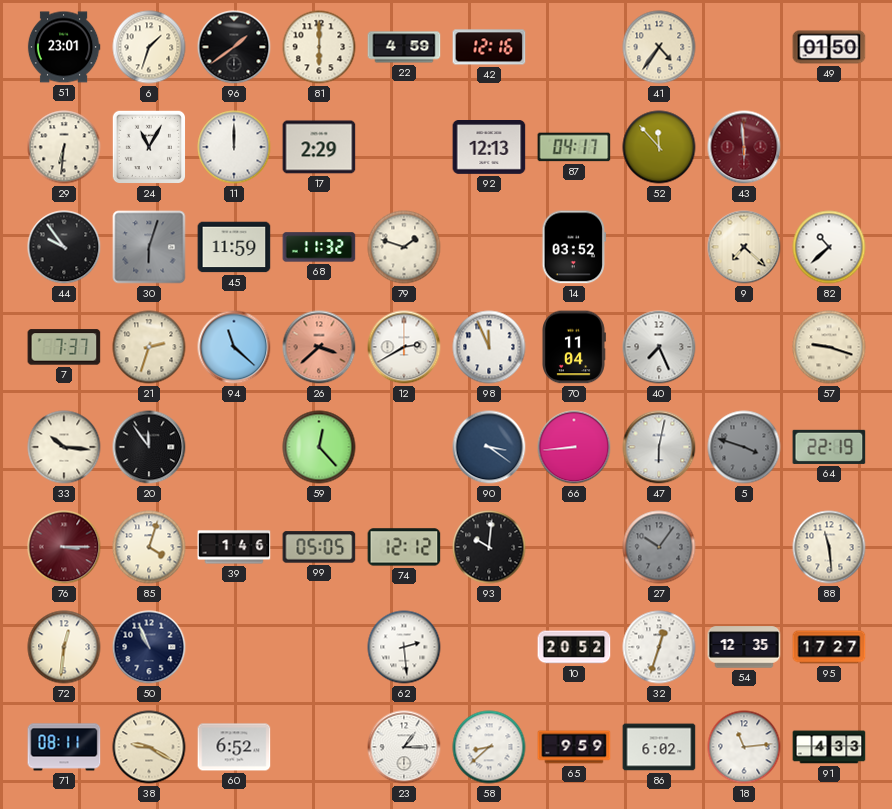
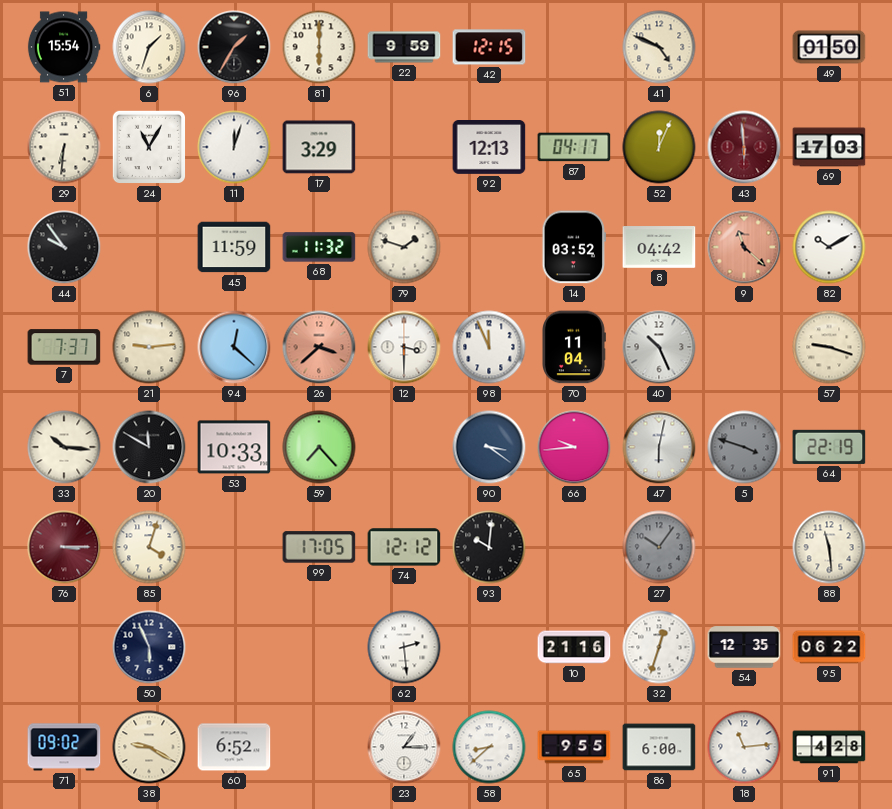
51: 23:01 -> 15:54
96: 1:39 -> 1:35
22: 4:59 -> 9:59
42: 12:16 -> 12:15
41: 4:36 -> 4:49
11: 12:00 -> 12:03
17: 2:29 -> 3:29
52: 11:53 -> 12:04
69: none -> 17:03
30: 6:03 -> none
8: none -> 04:42
9: 7:22 -> 11:22
9 dial: cream -> salmon
82: 10:38 -> 10:10
21: 2:33 -> 9:14
94: 11:22 -> 12:22
12: 2:40 -> 3:30
40: 7:26 -> 10:26
20: 11:54 -> 11:50
53: none -> 10:33
59: 12:23 -> 7:23
66: 8:44 -> 9:44
39: 1:46 -> none
99: 05:05 -> 17:05
72: 12:31 -> none
50: 10:56 -> 5:56
10: 20:52 -> 21:16
95: 17:27 -> 06:22
71: 08:11 -> 09:02
65: 9:59 -> 9:55
86: 6:02 -> 6:00
91: 4:33 -> 4:28
